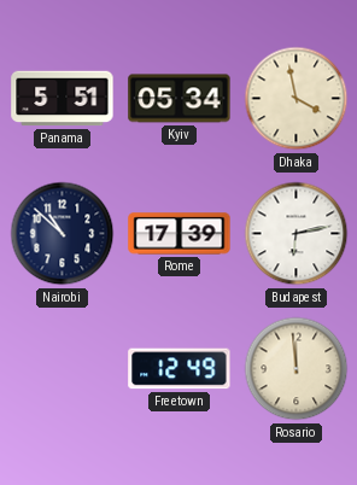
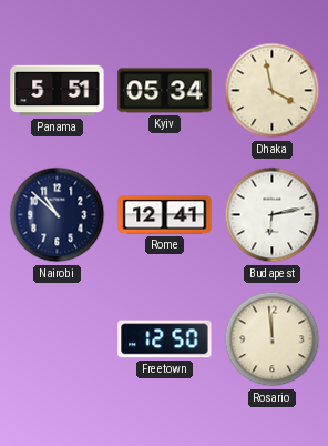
Rome: 17:39 -> 12:41
Freetown: 12:49 -> 12:50
